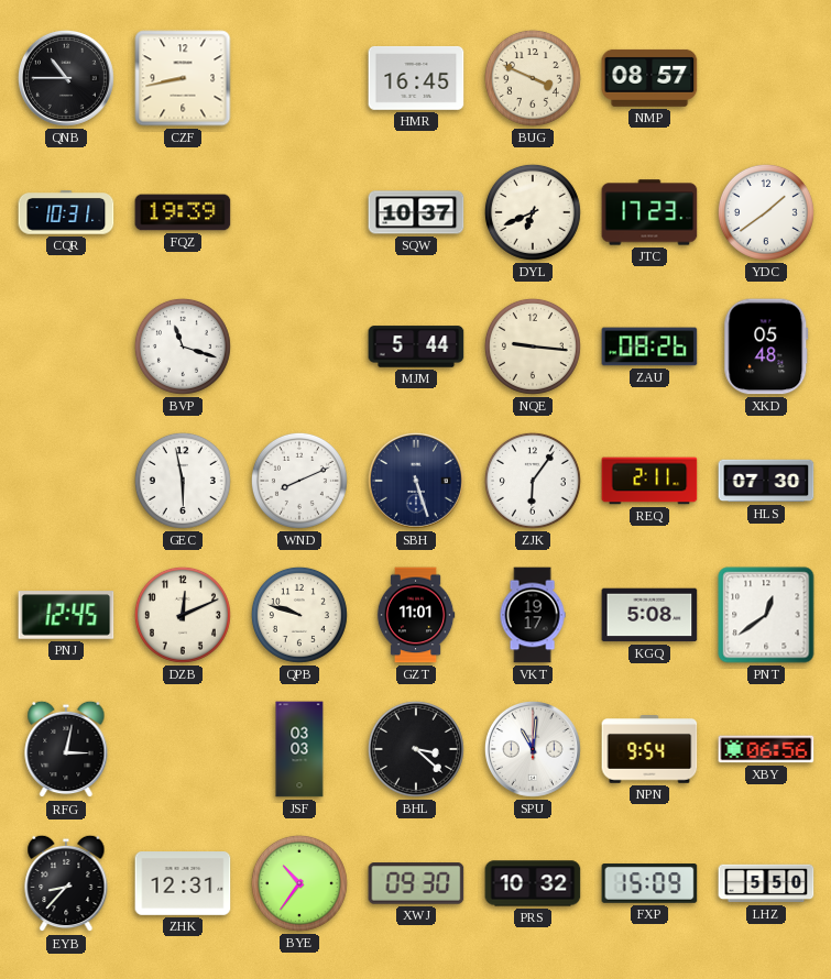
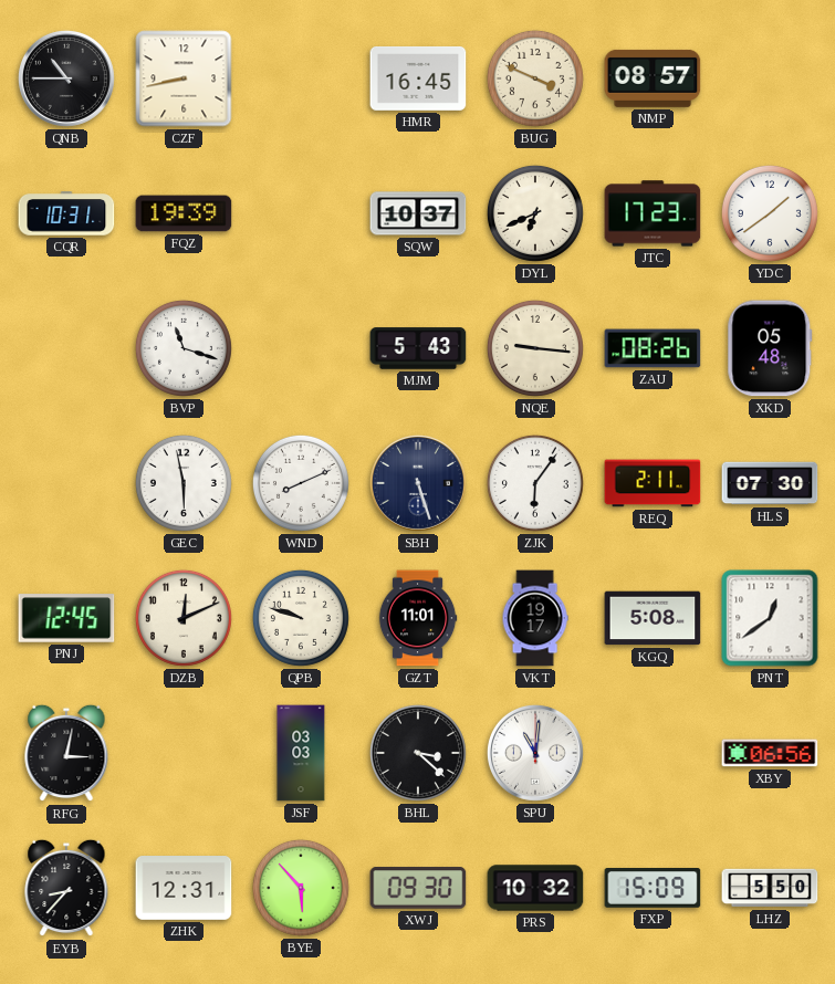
MJM: 5:44 -> 5:43
NPN: 9:54 -> none
BYE: 10:36 -> 5:53
